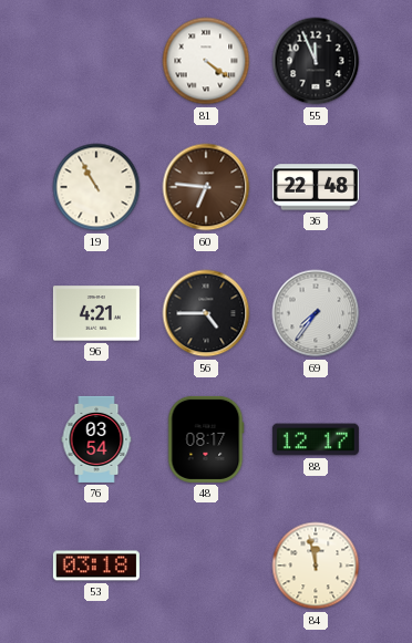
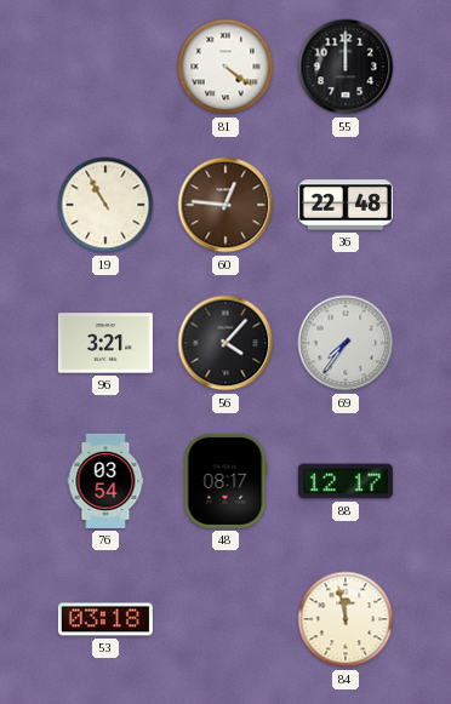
55: 11:56 -> 12:00
60: 6:46 -> 12:46
96: 4:21 -> 3:21
56: 4:45 -> 4:07
